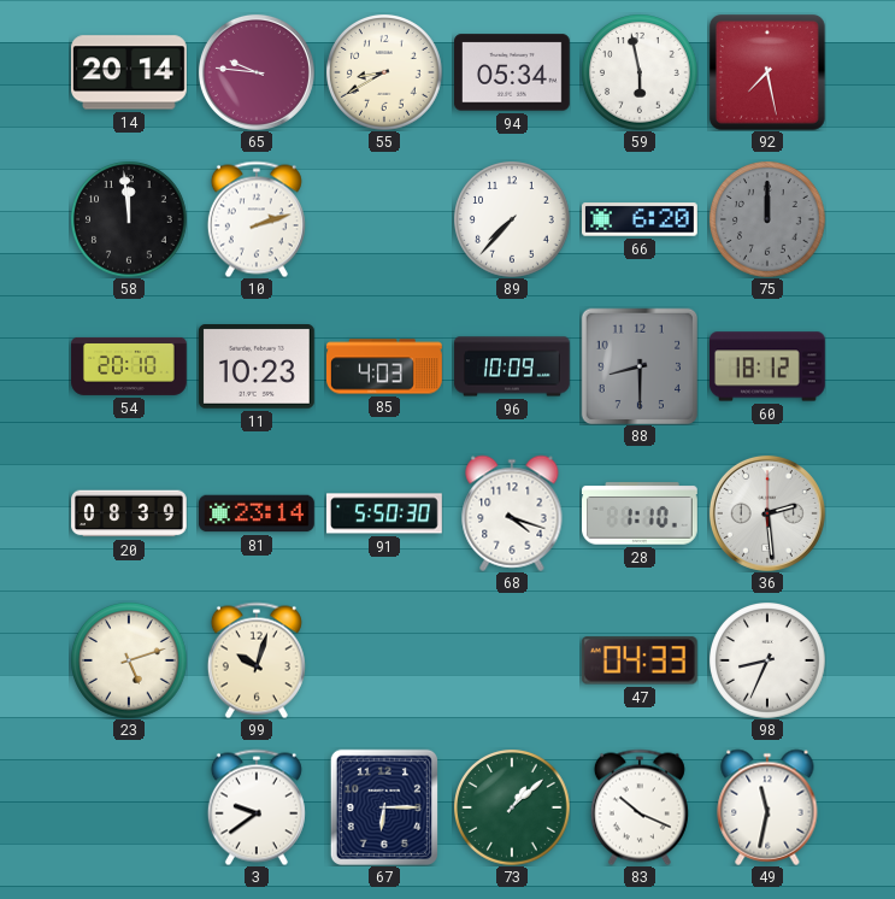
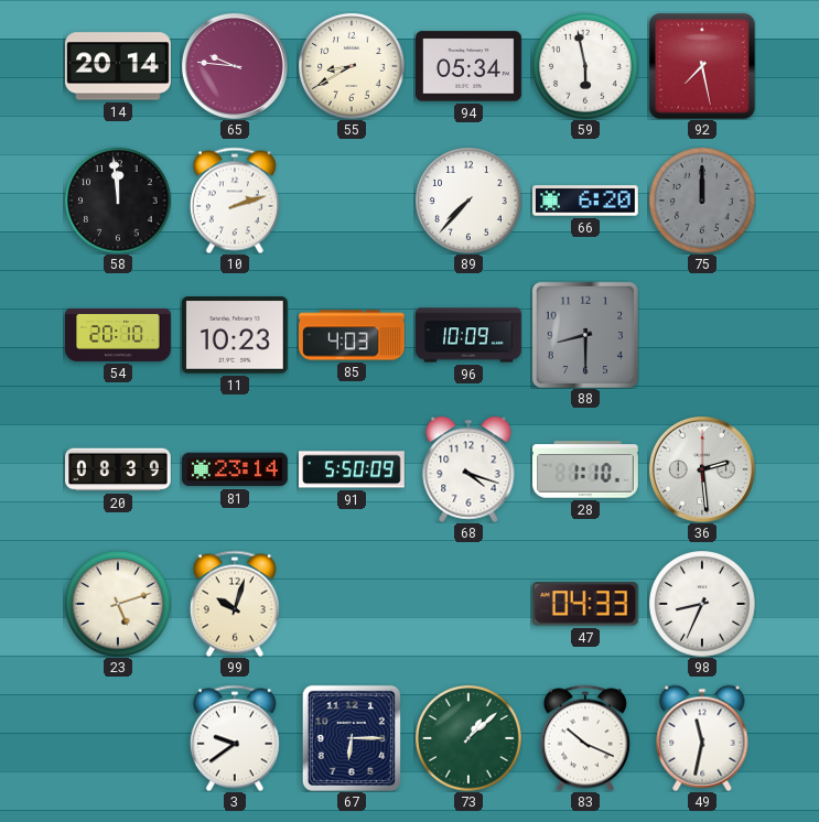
60: 18:12 -> none
91: 5:50:30 -> 5:50:09
